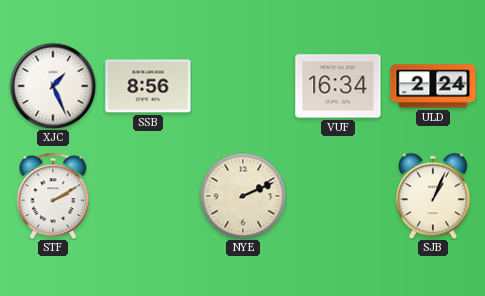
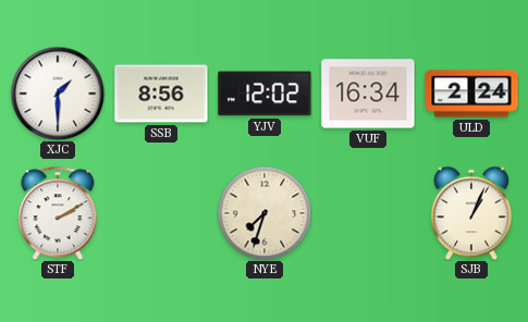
XJC: 1:26 -> 1:30
YJV: none -> 12:02
NYE: 2:11 -> 7:33
